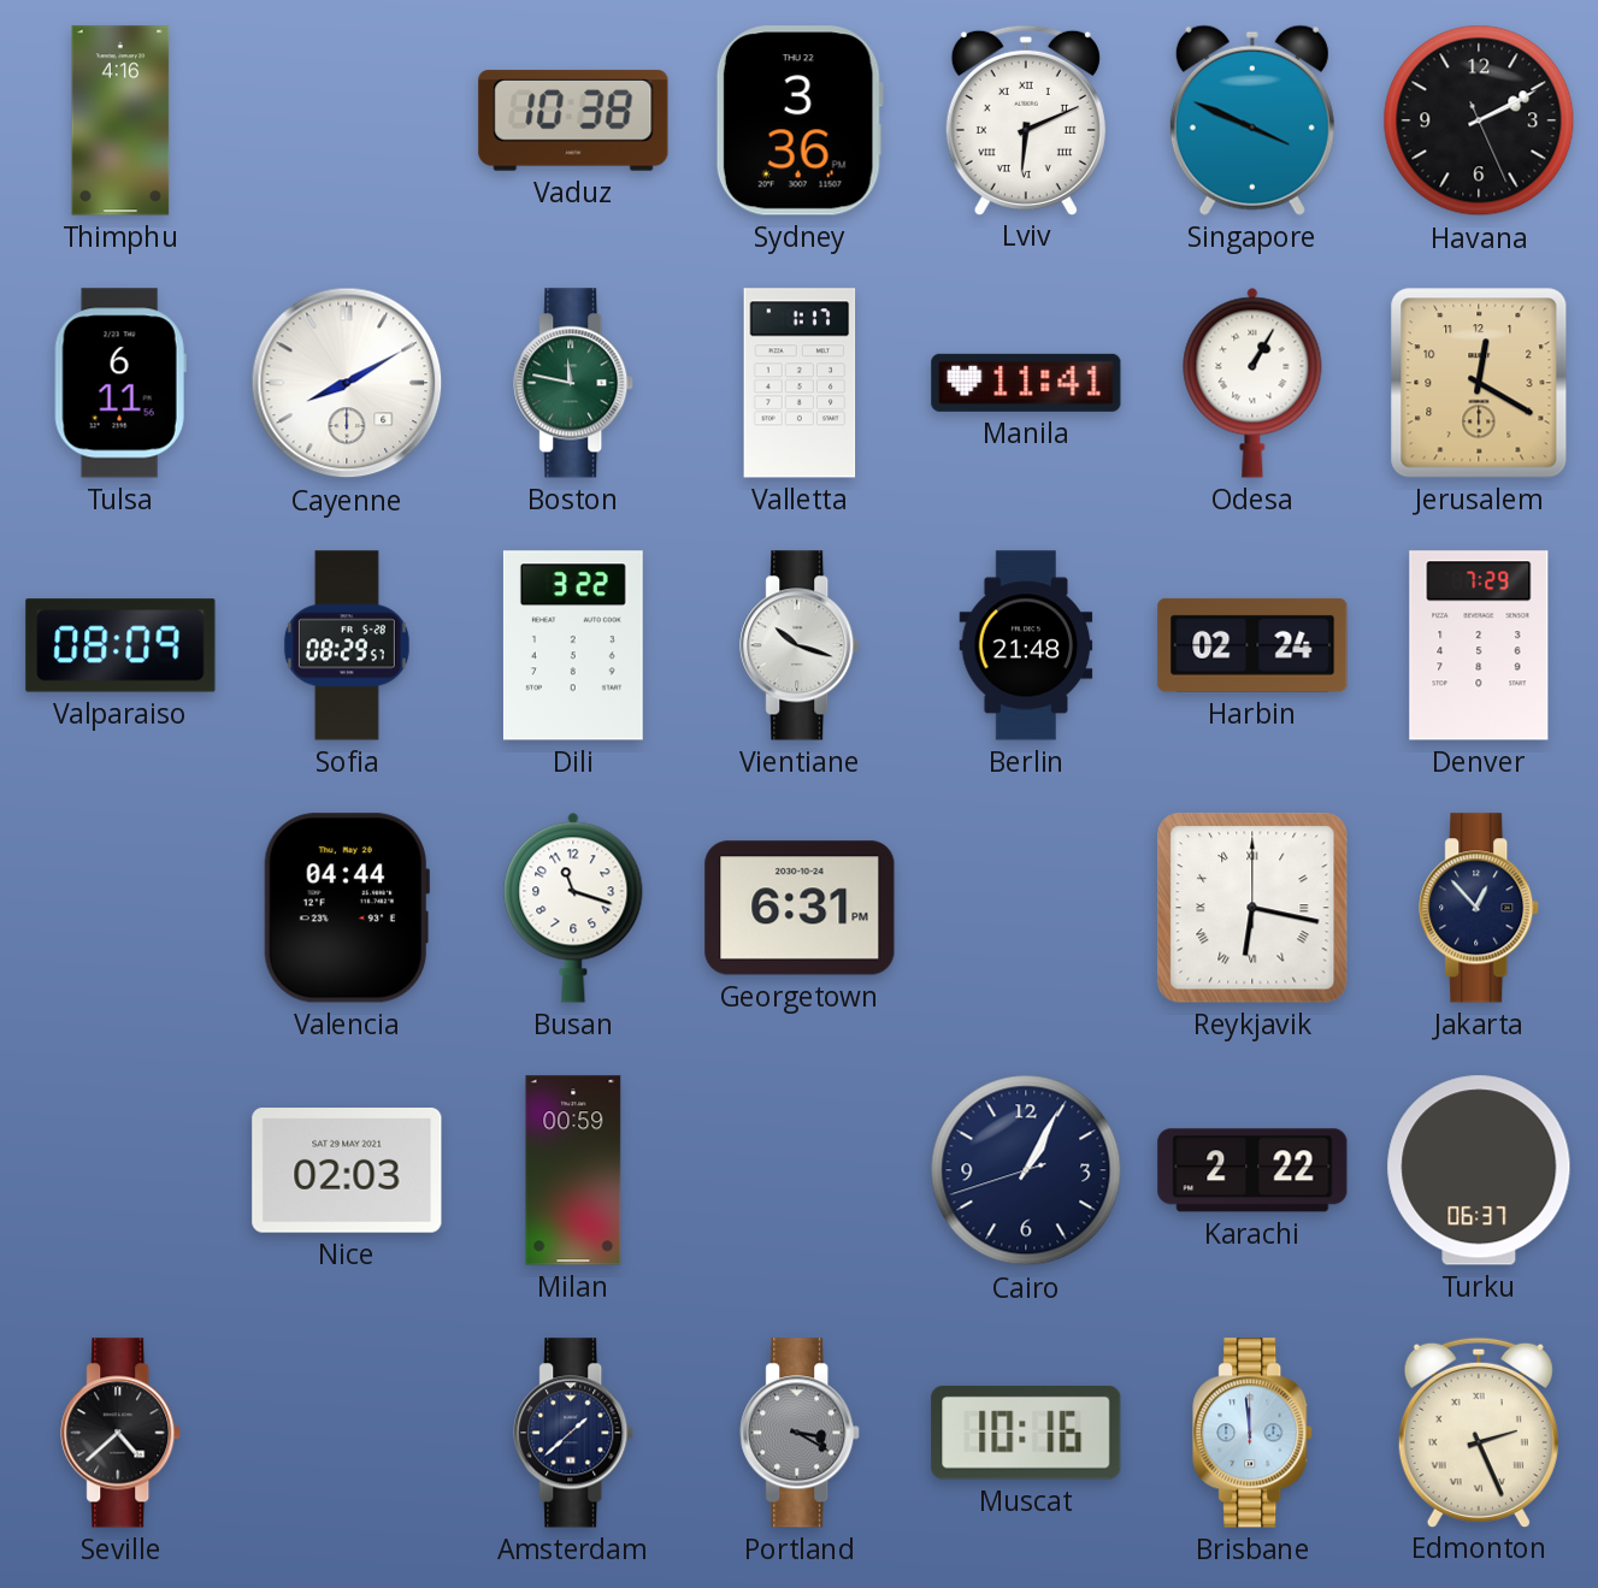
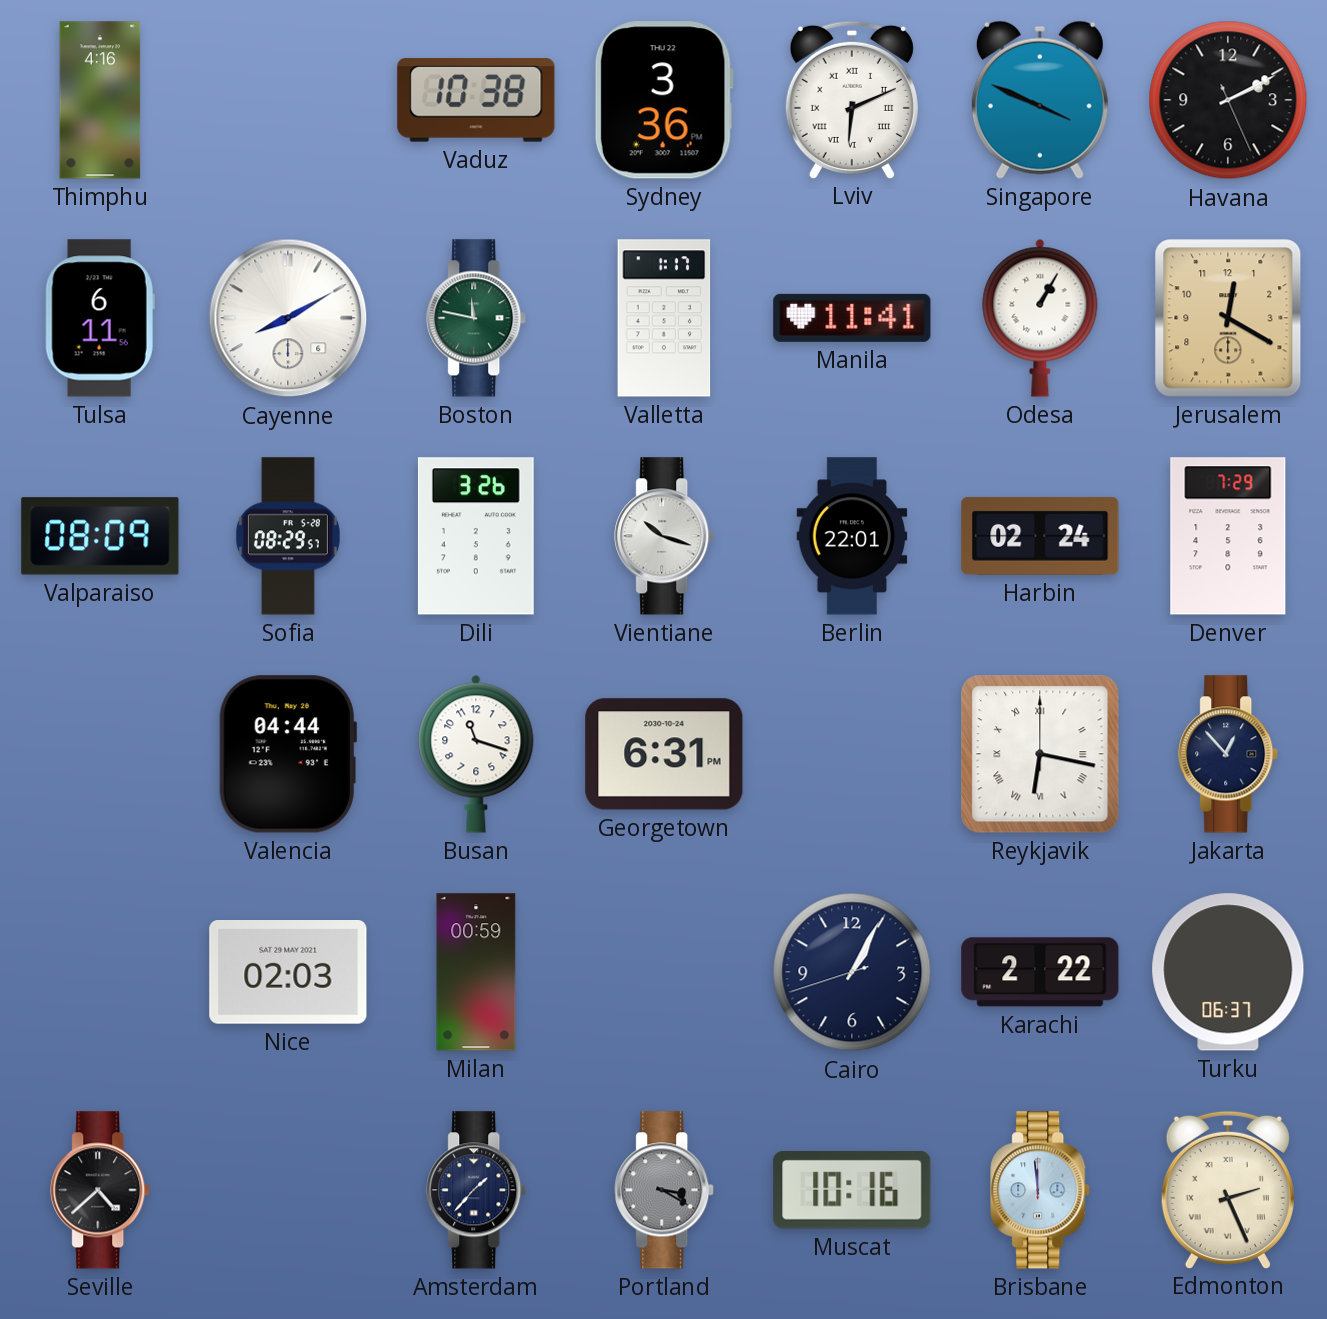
Dili: 3:22 -> 3:26
Berlin: 21:48 -> 22:01
Amsterdam: 1:38 -> 1:37
